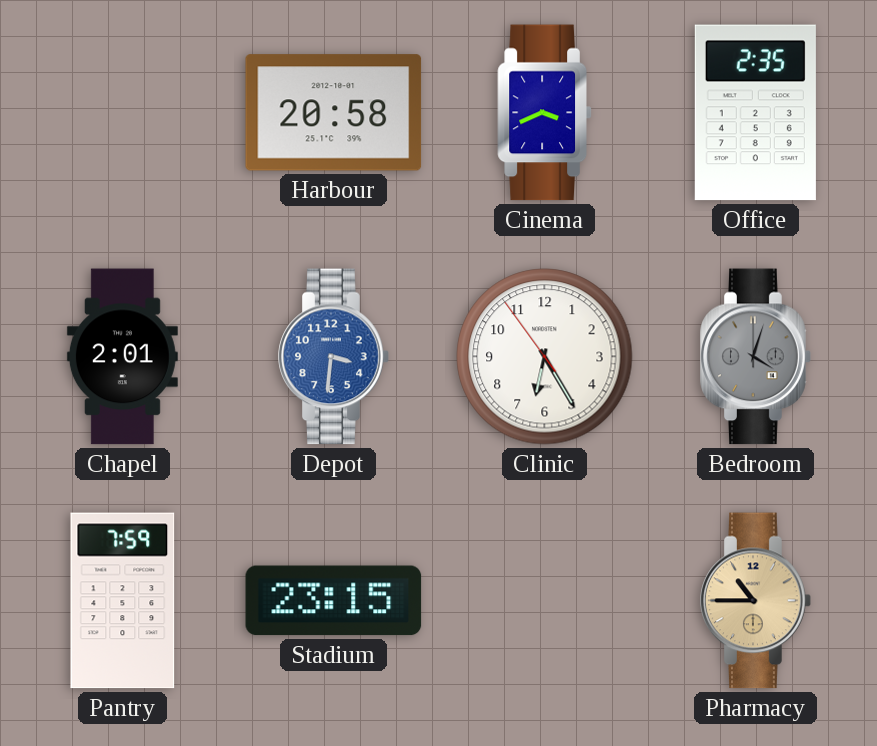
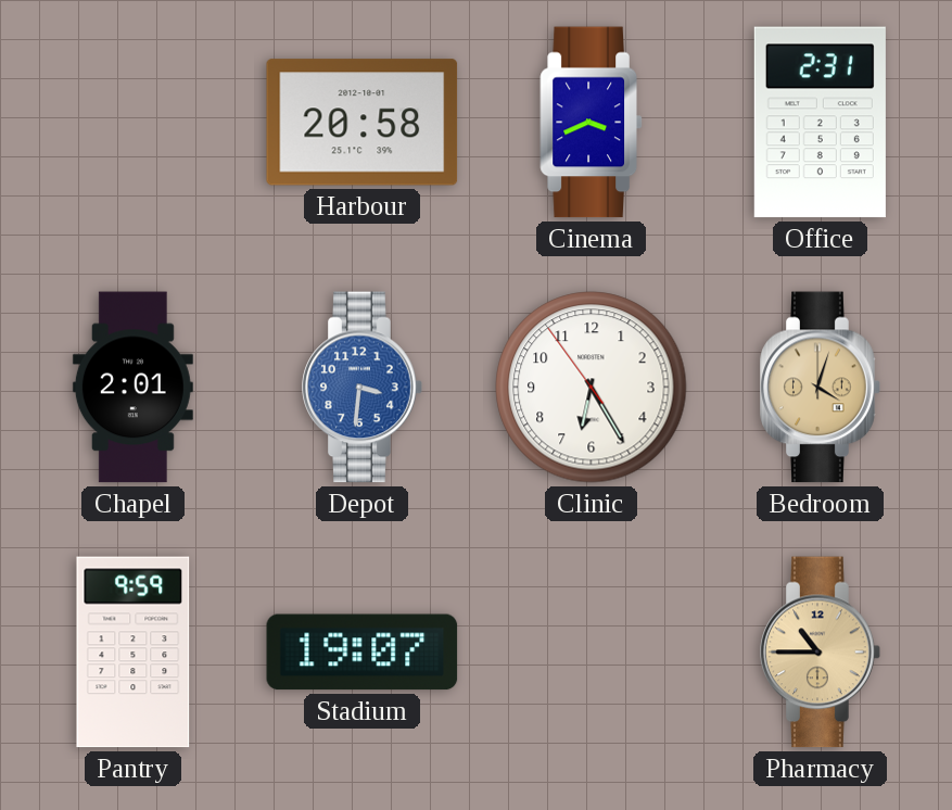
Office: 2:35 -> 2:31
Bedroom dial: grey -> champagne
Pantry: 7:59 -> 9:59
Stadium: 23:15 -> 19:07
